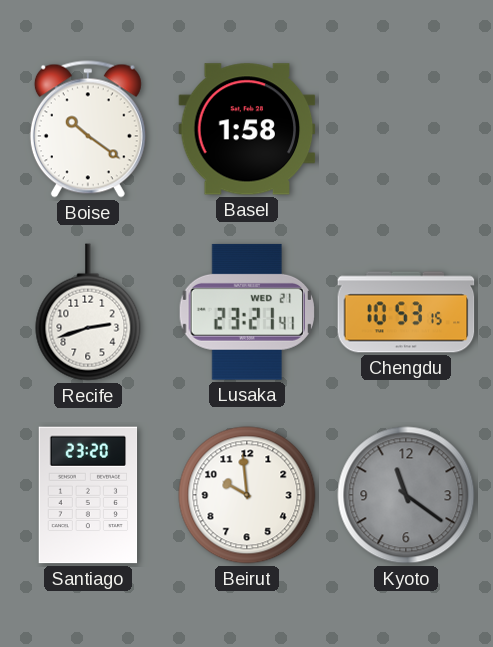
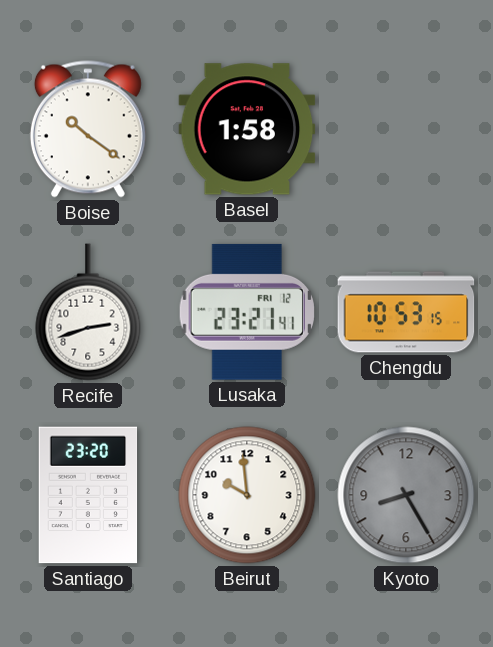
Lusaka date: WED 21 -> FRI 12
Kyoto: 11:21 -> 8:25
